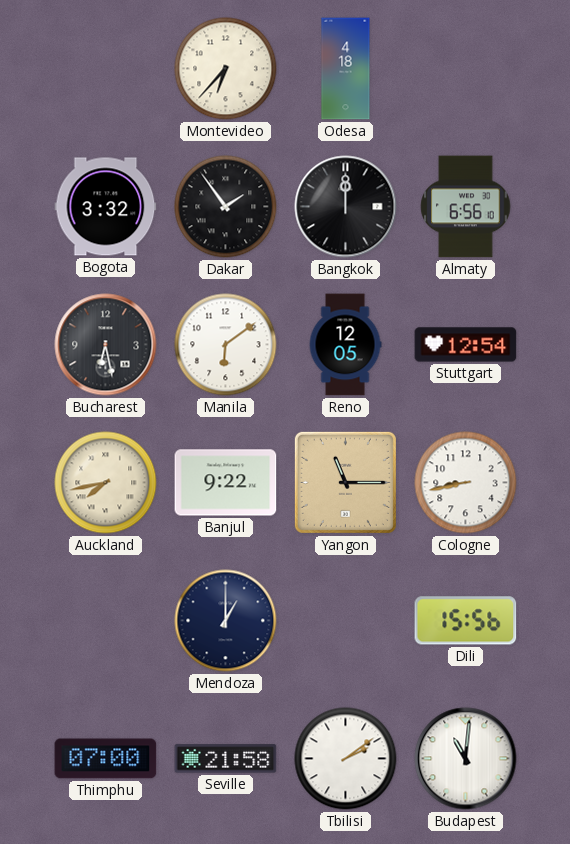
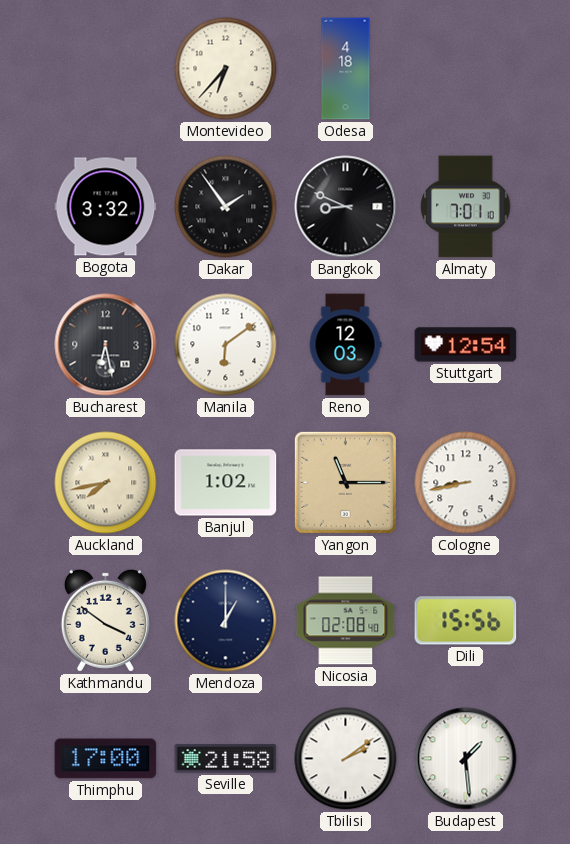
Bangkok: 12:00 -> 8:49
Almaty: 6:56 -> 7:01
Reno: 12:05 -> 12:03
Banjul: 9:22 -> 1:02
Kathmandu: none -> 3:51
Nicosia: none -> 02:08
Thimphu: 07:00 -> 17:00
Budapest: 11:01 -> 1:29
